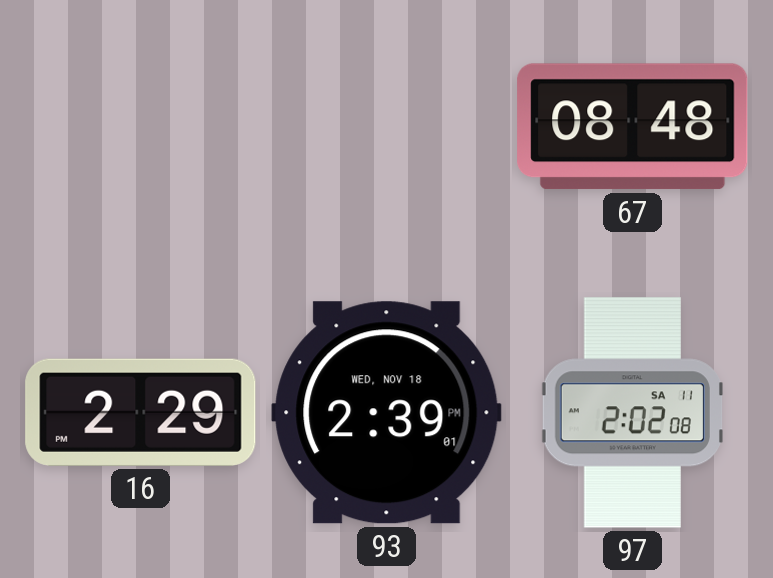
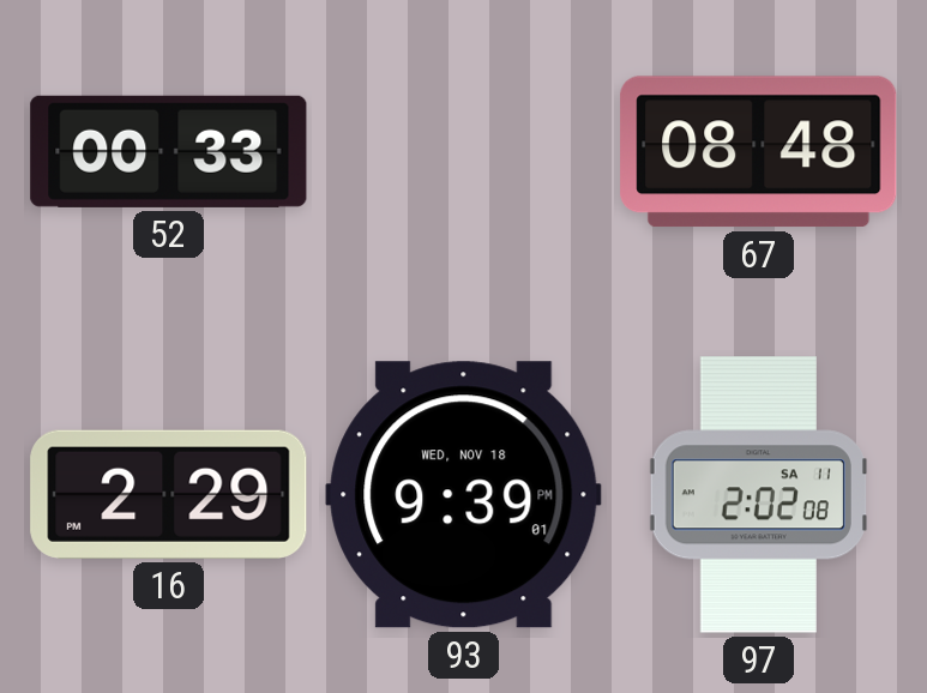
52: none -> 00:33
93: 2:39 -> 9:39
